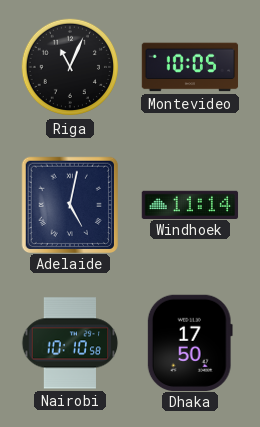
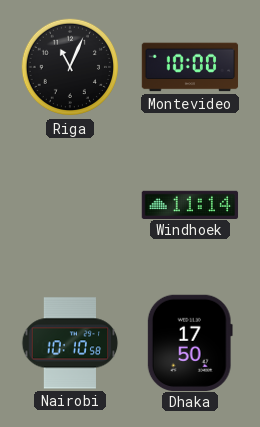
Montevideo: 10:05 -> 10:00
Adelaide: 5:02 -> none
